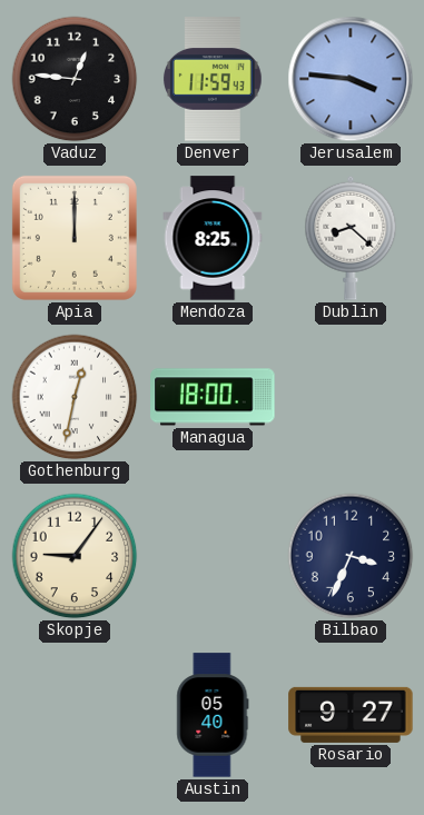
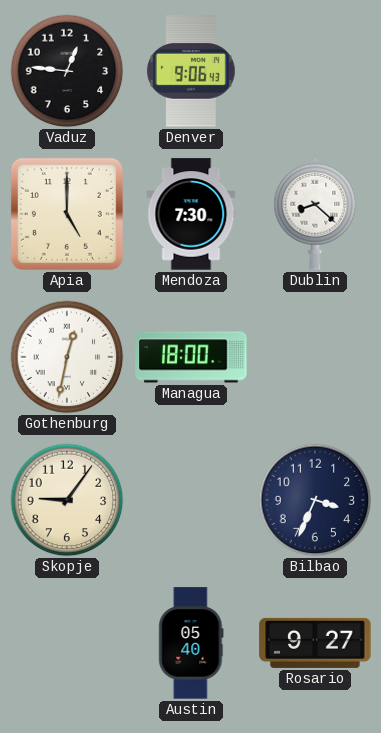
Denver: 11:59 -> 9:06
Jerusalem: 3:46 -> none
Apia: 12:00 -> 5:00
Mendoza: 8:25 -> 7:30
